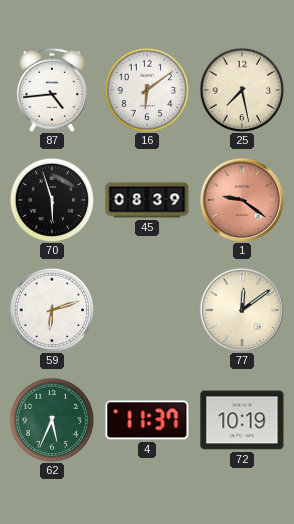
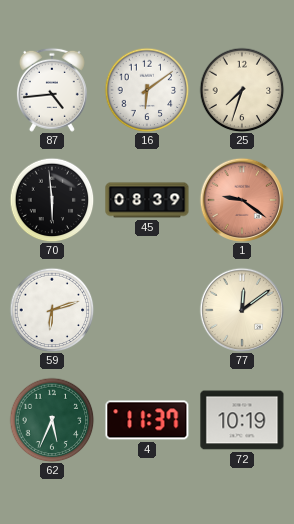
25: 7:28 -> 7:33
70: 5:57 -> 5:59
